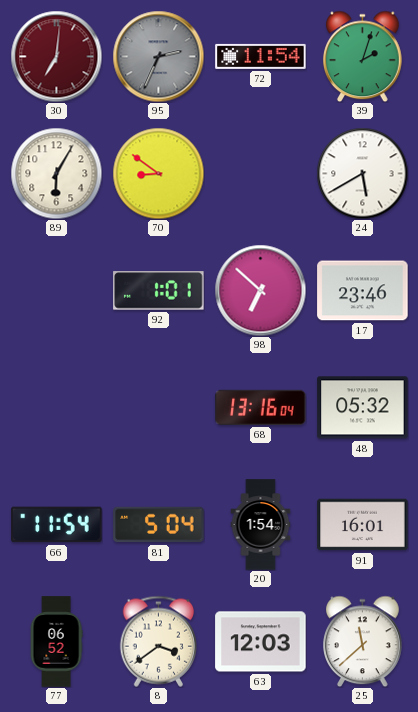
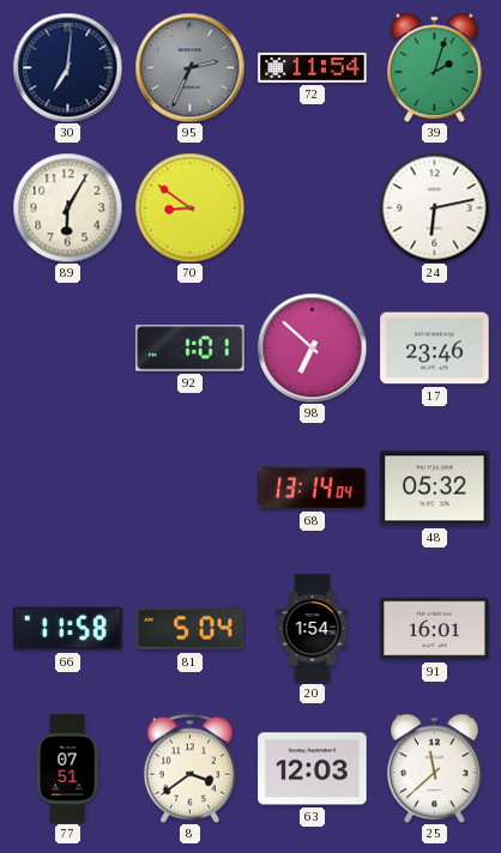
30 dial: burgundy -> navy
24: 5:40 -> 6:13
68: 13:16 -> 13:14
66: 11:54 -> 11:58
77: 06:52 -> 07:51
